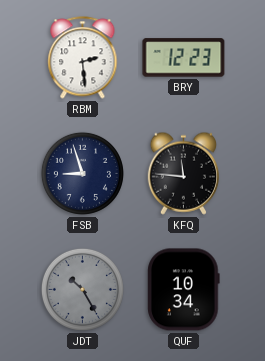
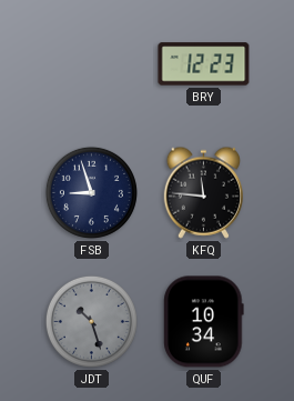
RBM: 2:29 -> none
JDT: 10:25 -> 10:27
